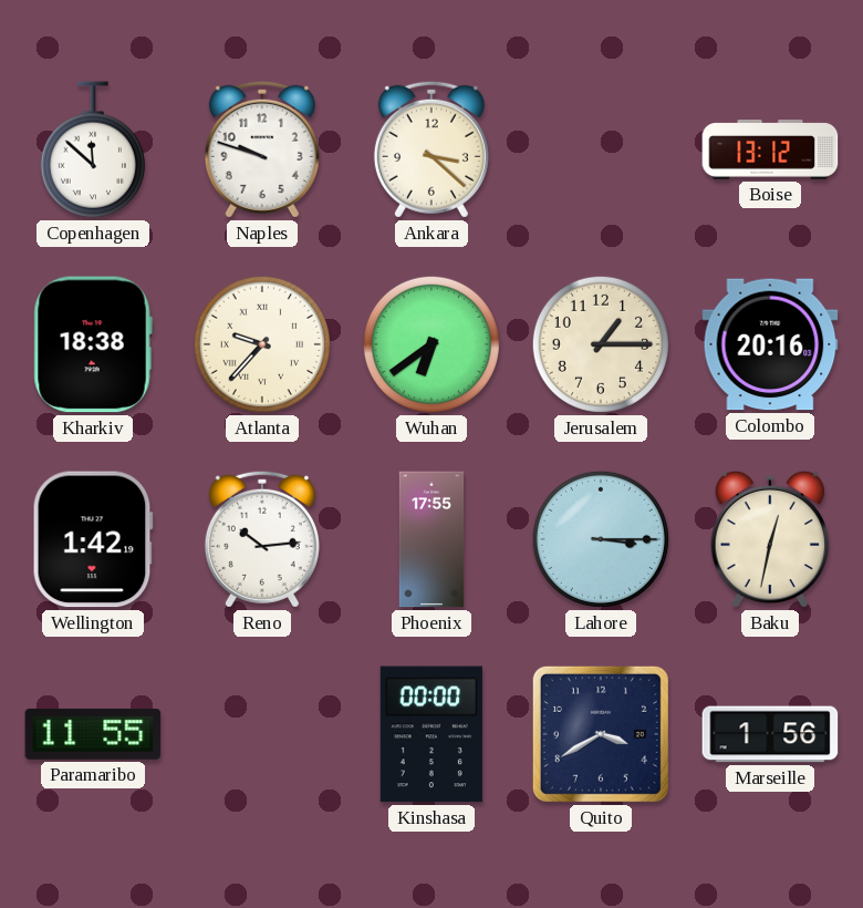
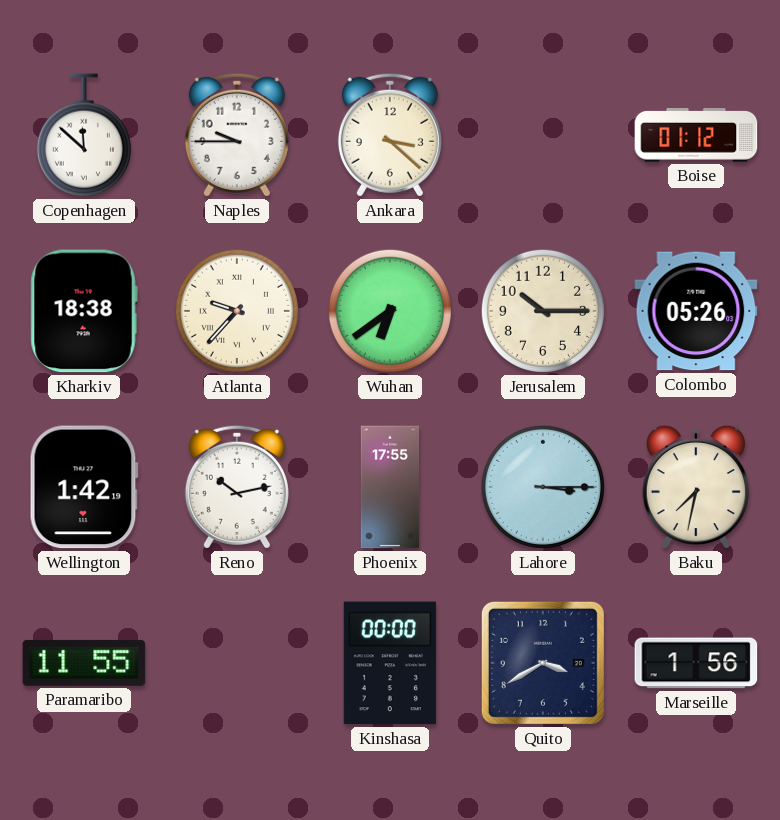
Naples: 9:48 -> 9:45
Boise: 13:12 -> 01:12
Jerusalem: 1:15 -> 10:15
Colombo: 20:16 -> 05:26
Reno: 10:14 -> 10:13
Baku: 12:32 -> 7:32
